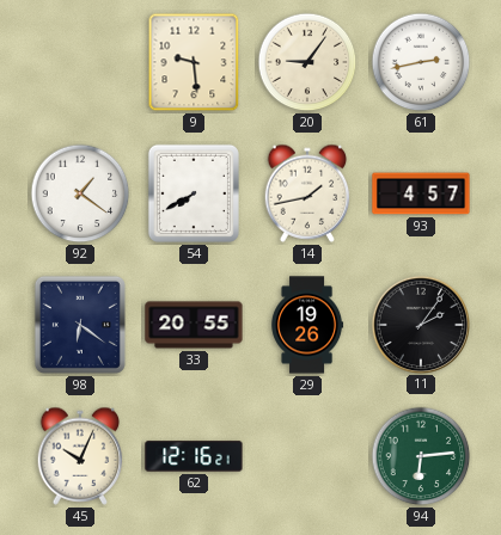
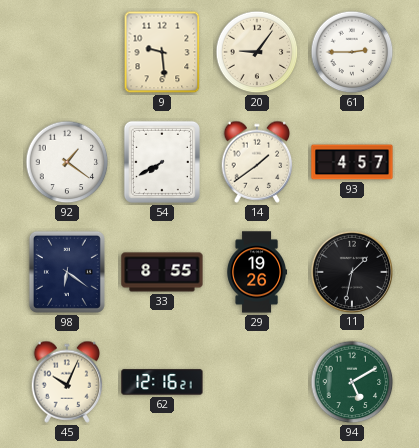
61: 2:43 -> 2:45
14: 1:43 -> 1:39
33: 20:55 -> 8:55
11: 2:06 -> 1:32
94: 6:14 -> 5:10
